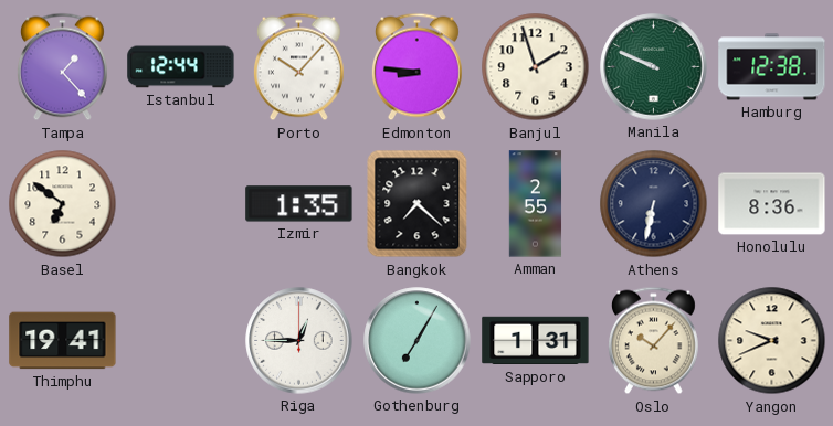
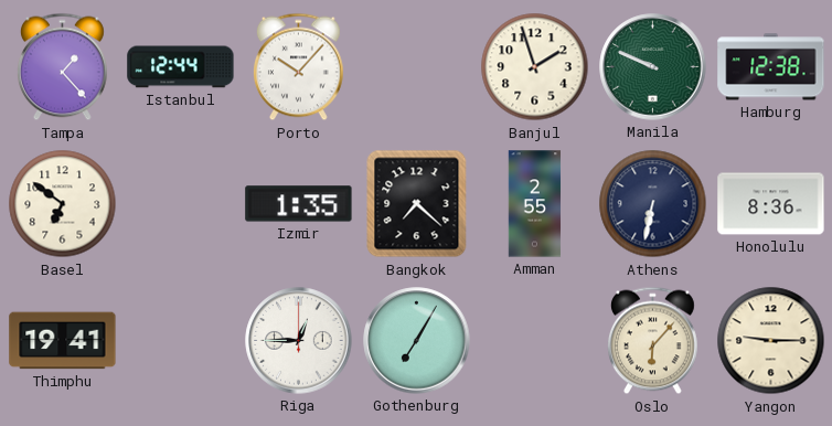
Edmonton: 8:46 -> none
Sapporo: 1:31 -> none
Oslo: 10:07 -> 6:07
Yangon: 9:41 -> 9:15
